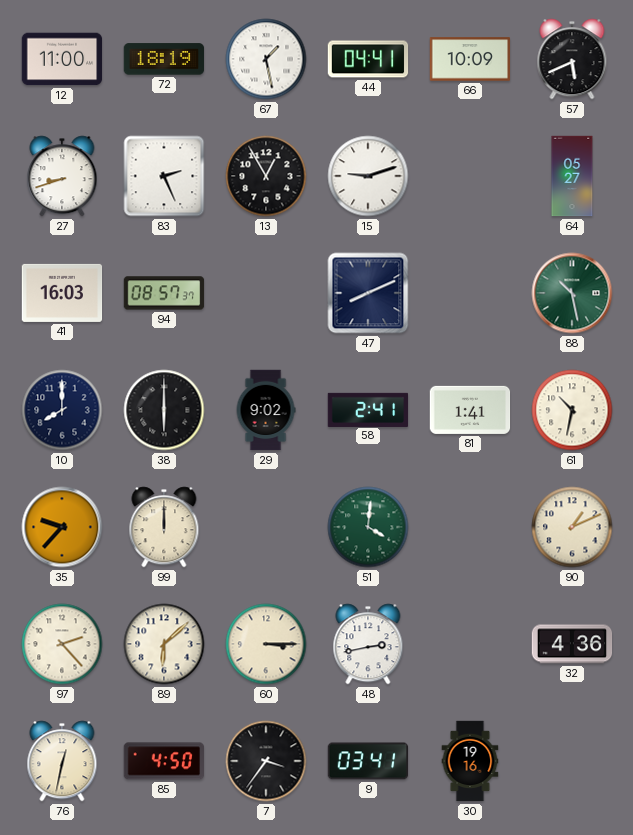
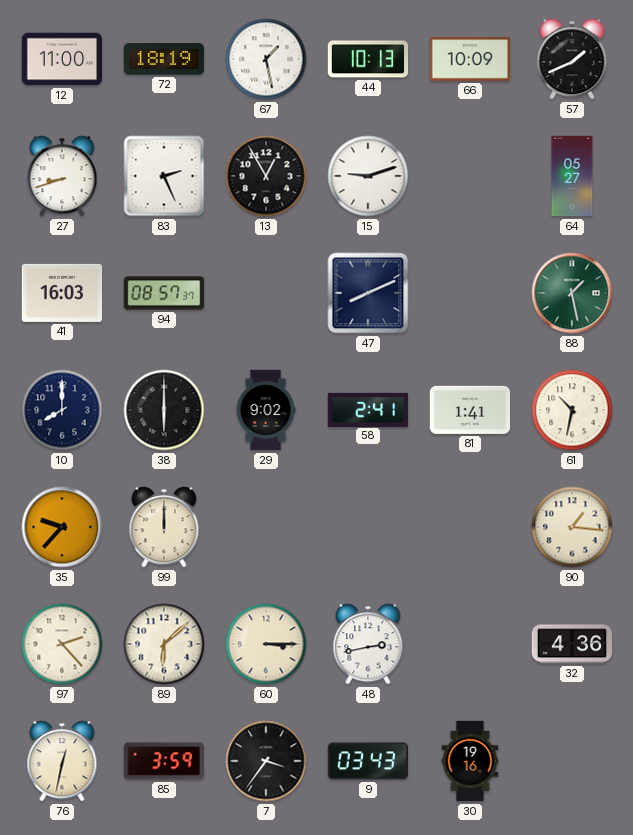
44: 04:41 -> 10:13
57: 5:41 -> 1:41
88: 10:28 -> 1:28
51: 4:01 -> none
90: 1:11 -> 1:16
85: 4:50 -> 3:59
9: 03:41 -> 03:43
